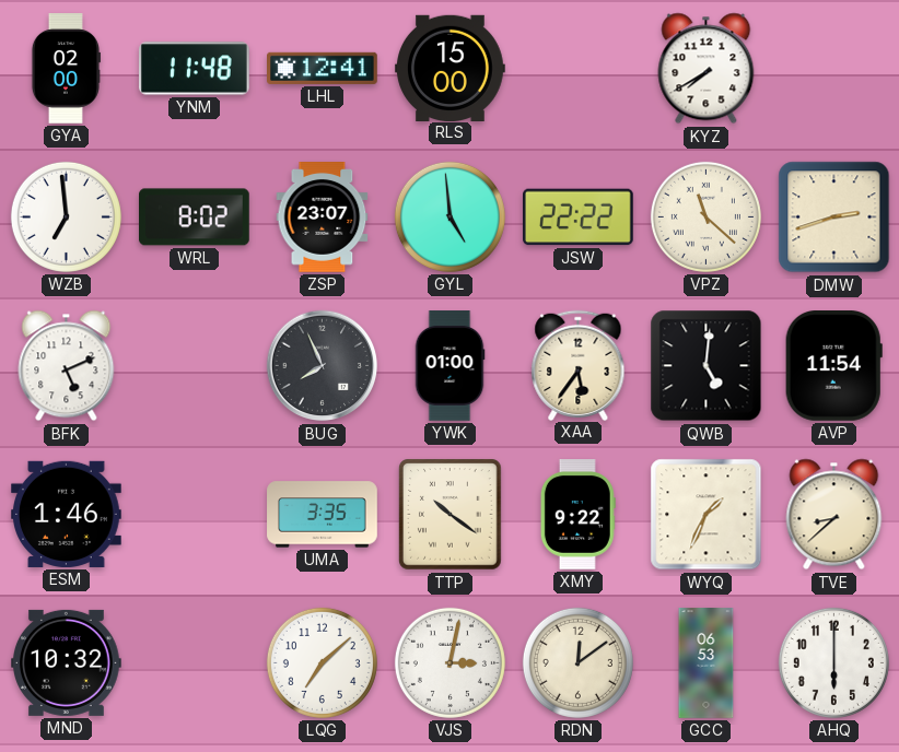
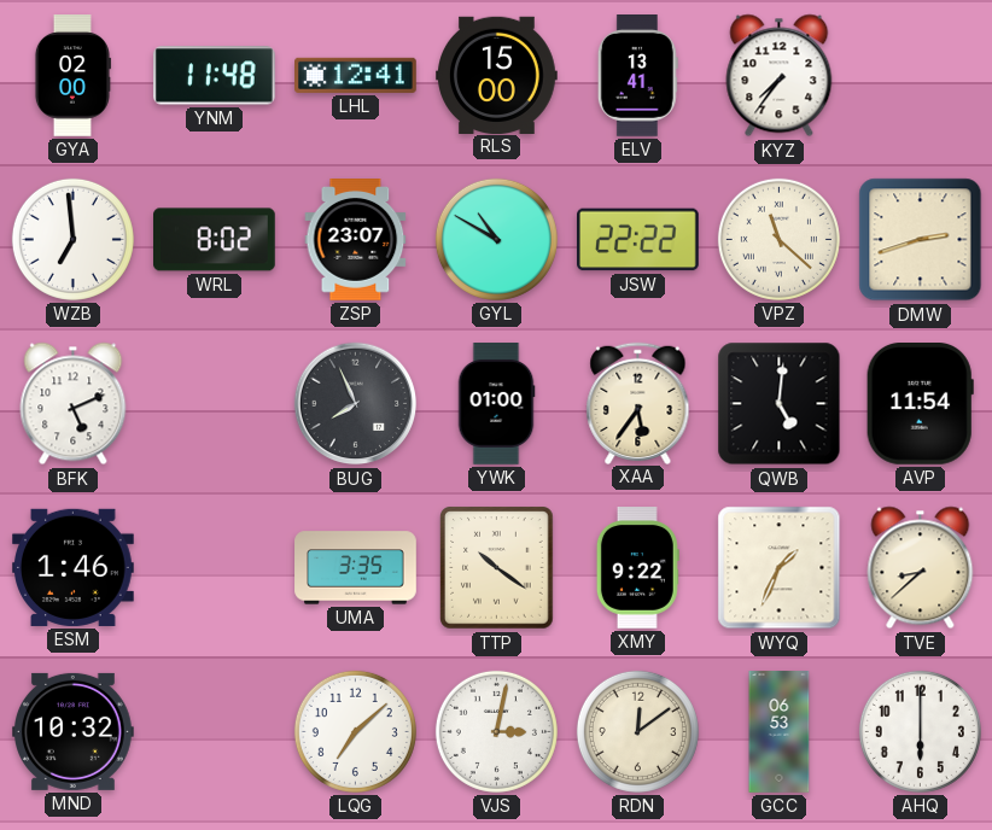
ELV: none -> 13:41
KYZ: 7:40 -> 7:36
GYL: 4:59 -> 10:50
